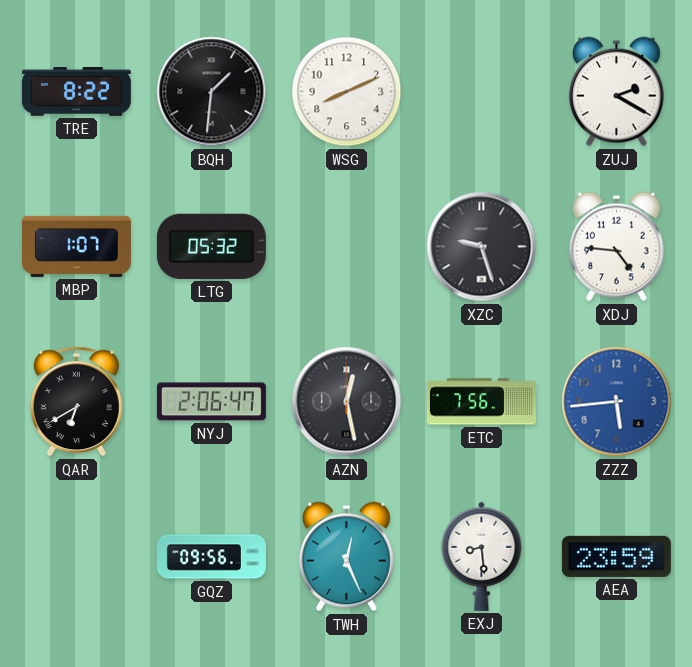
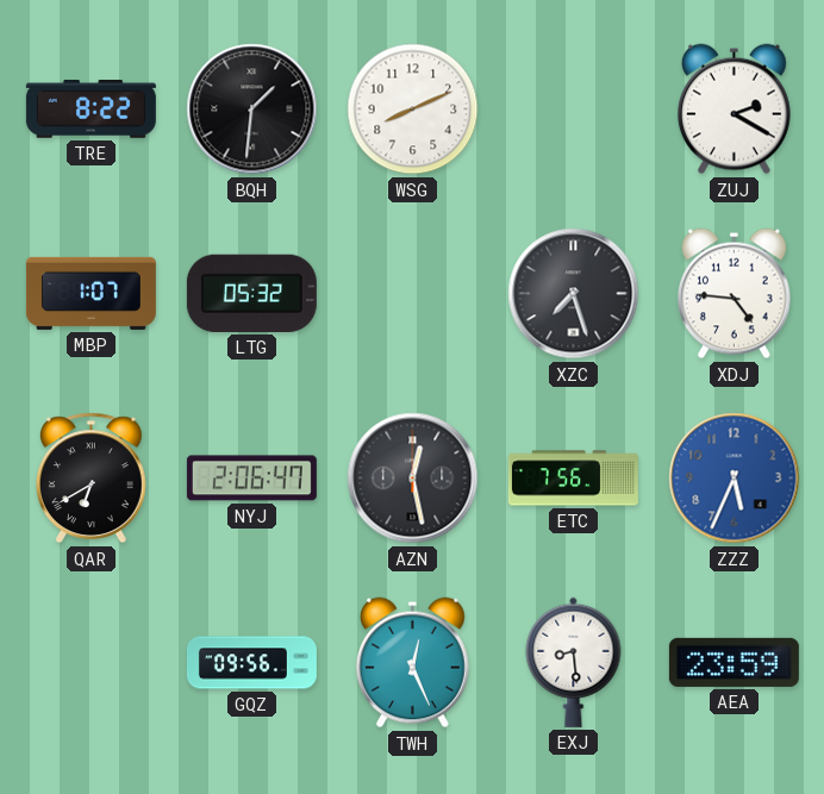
XZC: 9:27 -> 7:27
ZZZ: 5:44 -> 5:34
